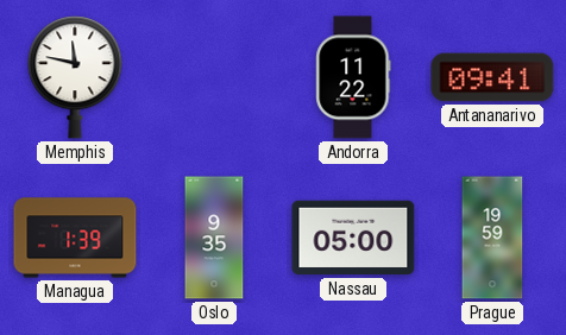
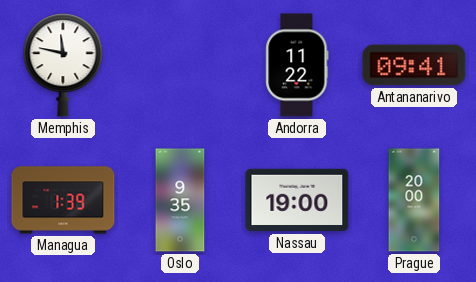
Nassau: 05:00 -> 19:00
Prague: 19:59 -> 20:00
